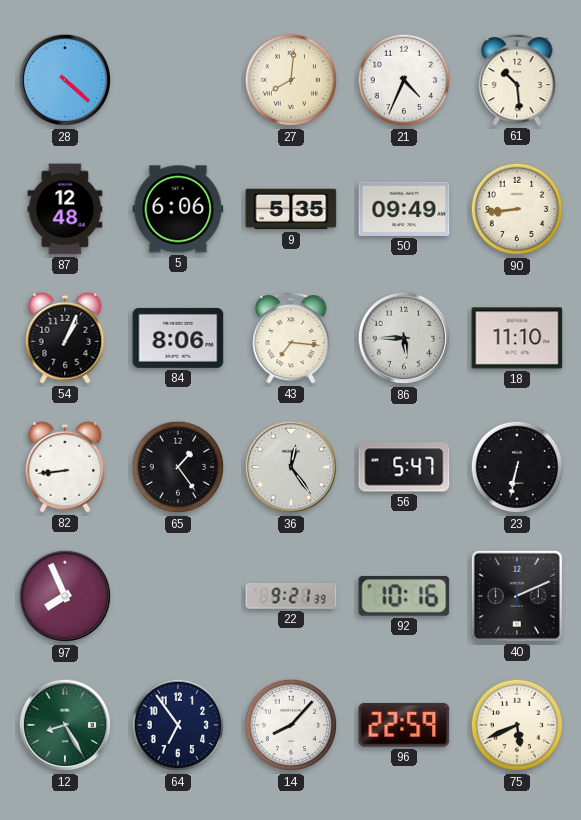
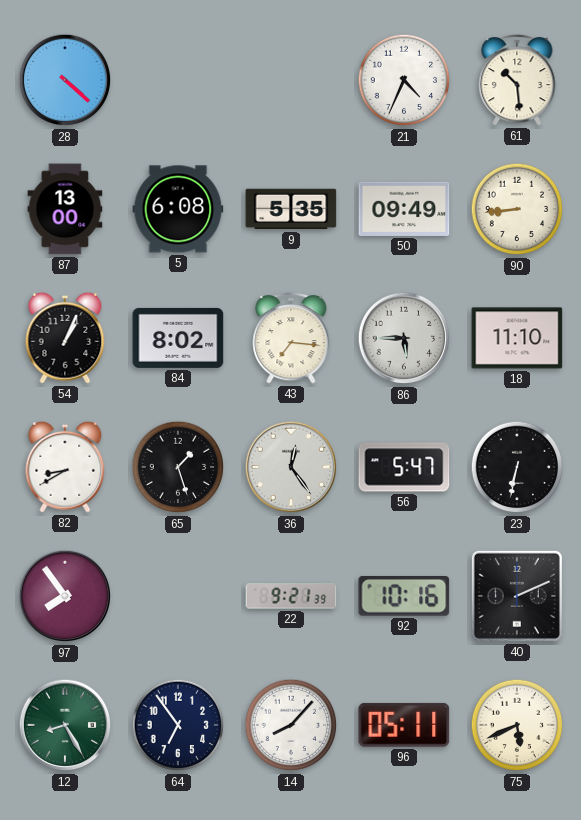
27: 8:01 -> none
87: 12:48 -> 13:00
5: 6:06 -> 6:08
84: 8:06 -> 8:02
82: 8:44 -> 8:40
65: 1:24 -> 1:27
97: 7:56 -> 7:54
96: 22:59 -> 05:11
